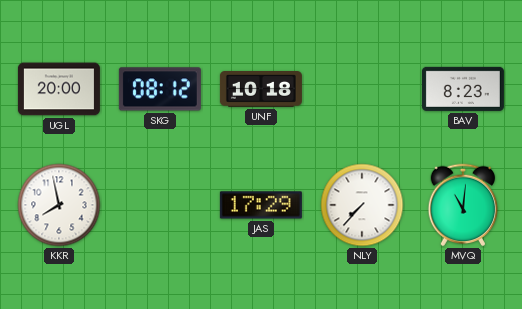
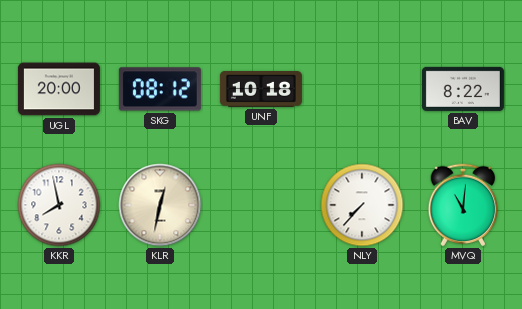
BAV: 8:23 -> 8:22
KLR: none -> 12:32
JAS: 17:29 -> none
